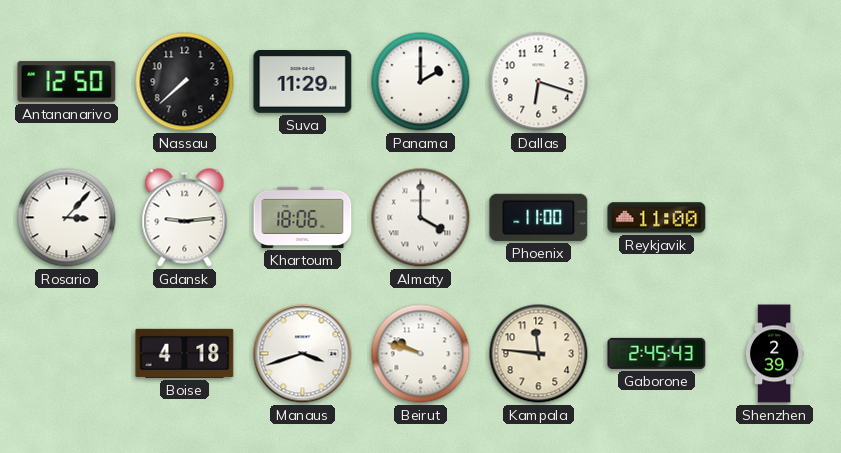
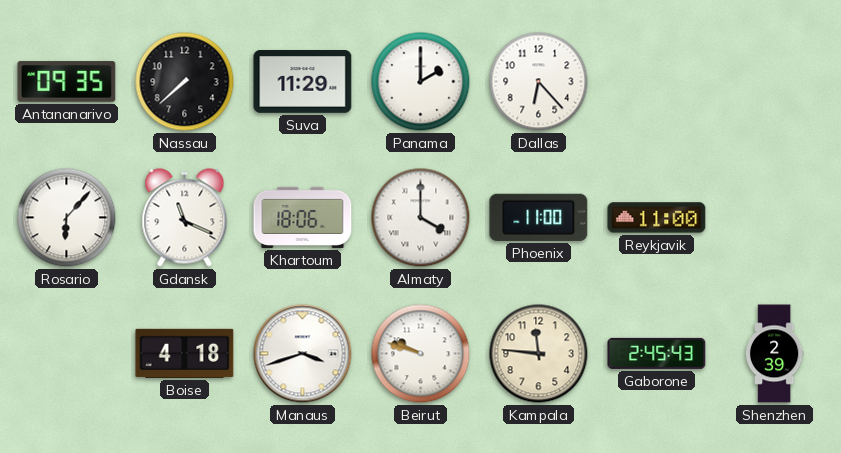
Antananarivo: 12:50 -> 09:35
Dallas: 6:18 -> 6:23
Rosario: 3:07 -> 6:07
Gdansk: 9:14 -> 11:19
